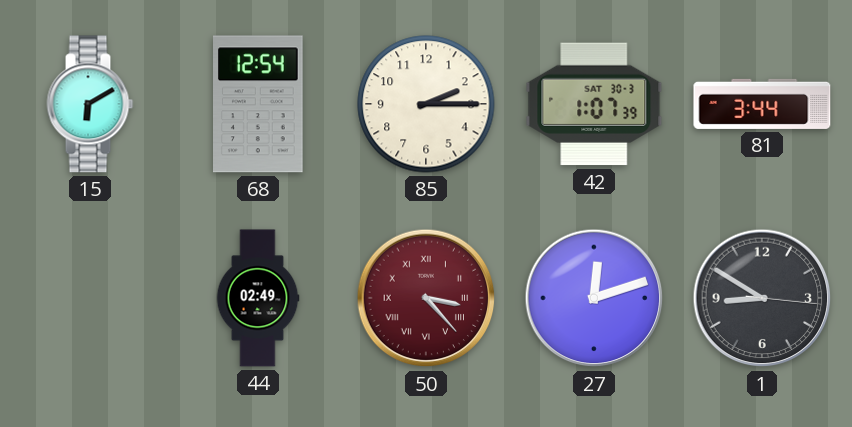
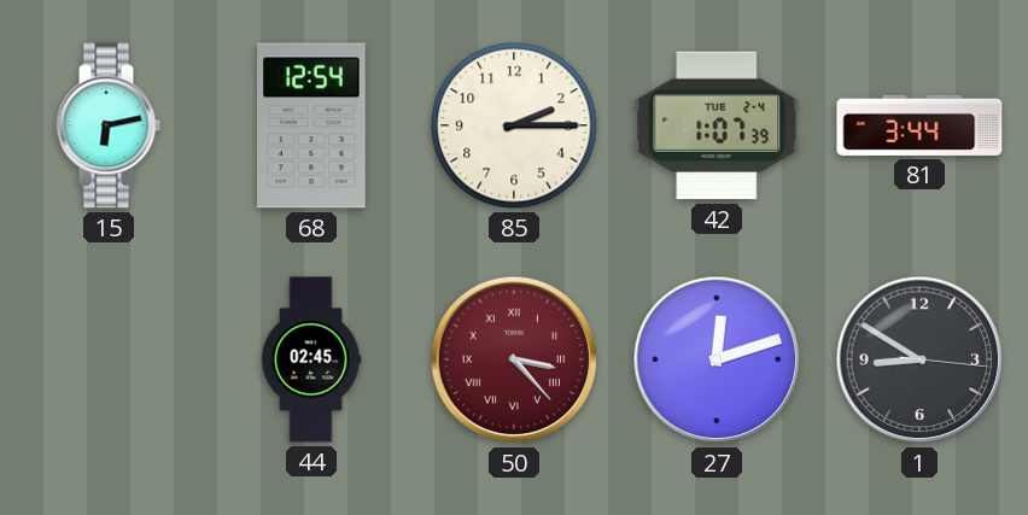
15: 6:10 -> 6:13
42 date: SAT 30-3 -> TUE 2-4
44: 02:49 -> 02:45
